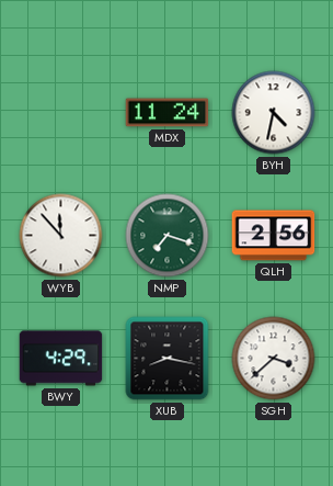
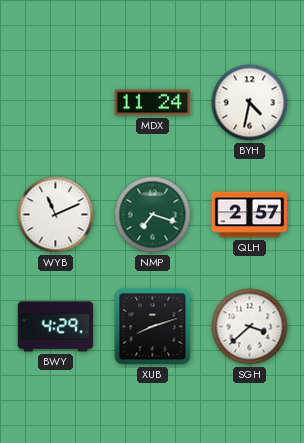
WYB: 11:53 -> 11:11
QLH: 2:56 -> 2:57
XUB: 8:17 -> 8:12
